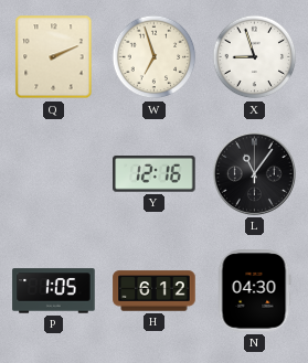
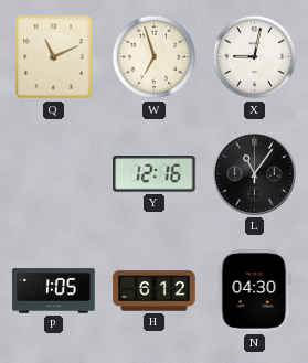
Q: 2:11 -> 11:11
X: 8:57 -> 9:02
